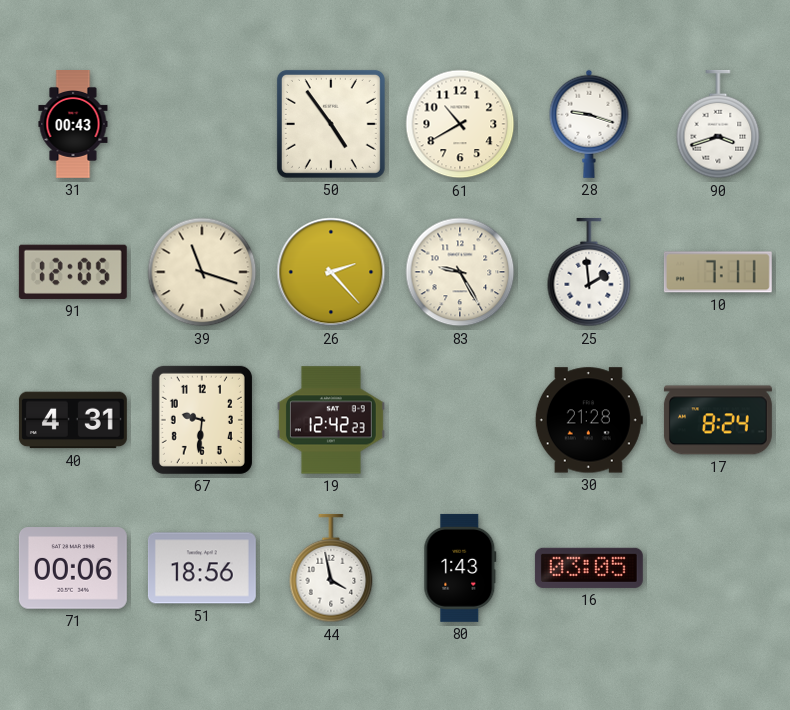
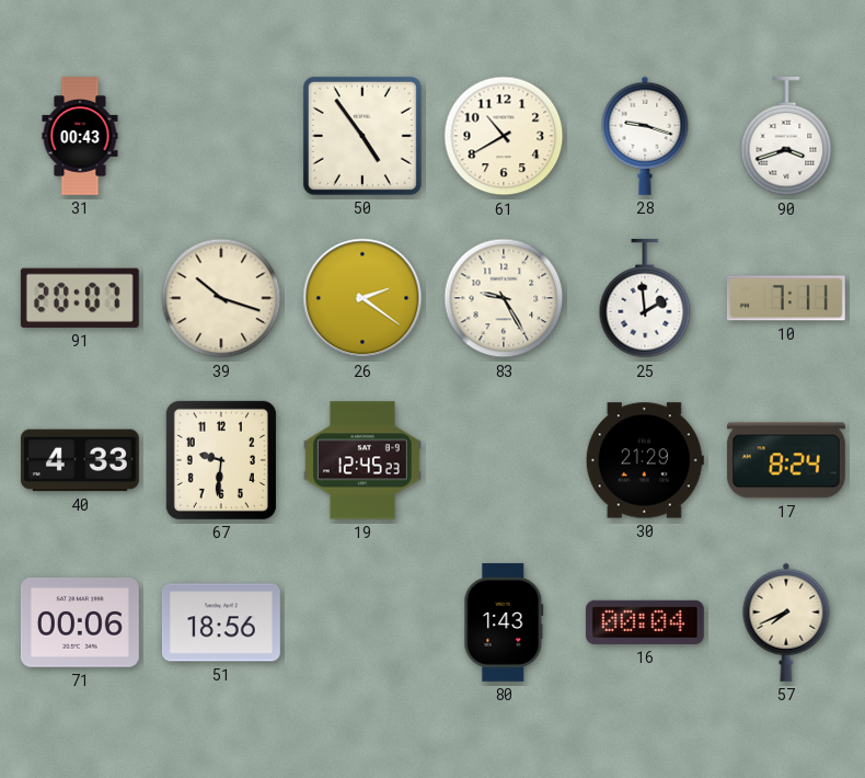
91: 12:05 -> 20:07
39: 11:18 -> 10:18
26: 2:23 -> 2:21
40: 4:31 -> 4:33
19: 12:42 -> 12:45
30: 21:28 -> 21:29
44: 3:58 -> none
16: 03:05 -> 00:04
57: none -> 7:41
